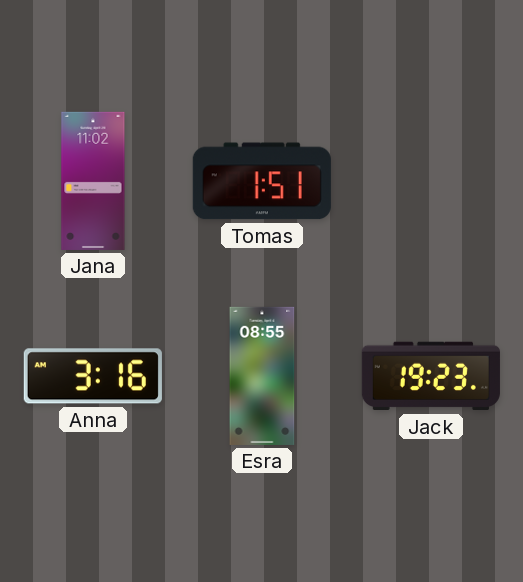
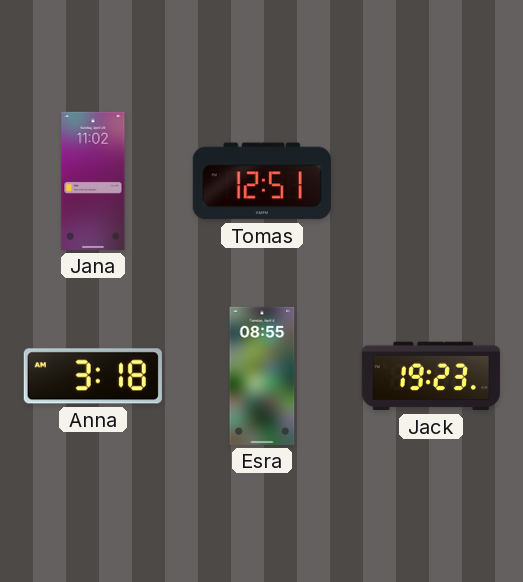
Tomas: 1:51 -> 12:51
Anna: 3:16 -> 3:18
